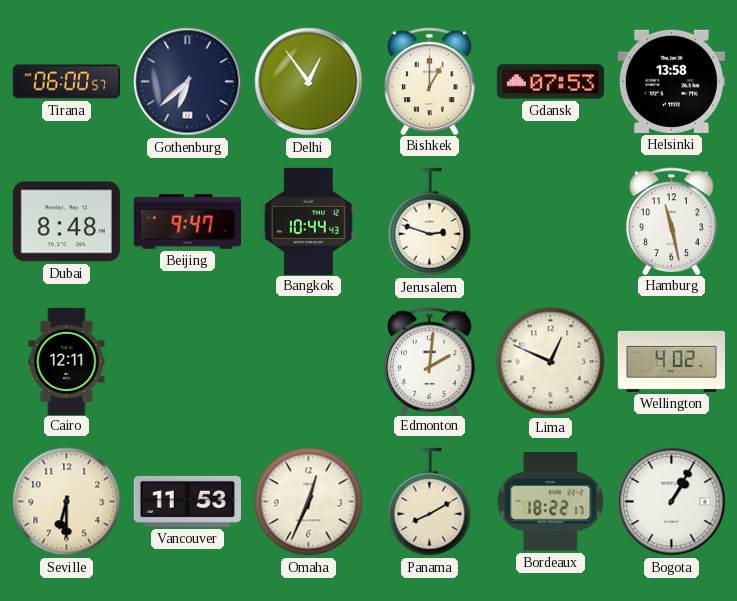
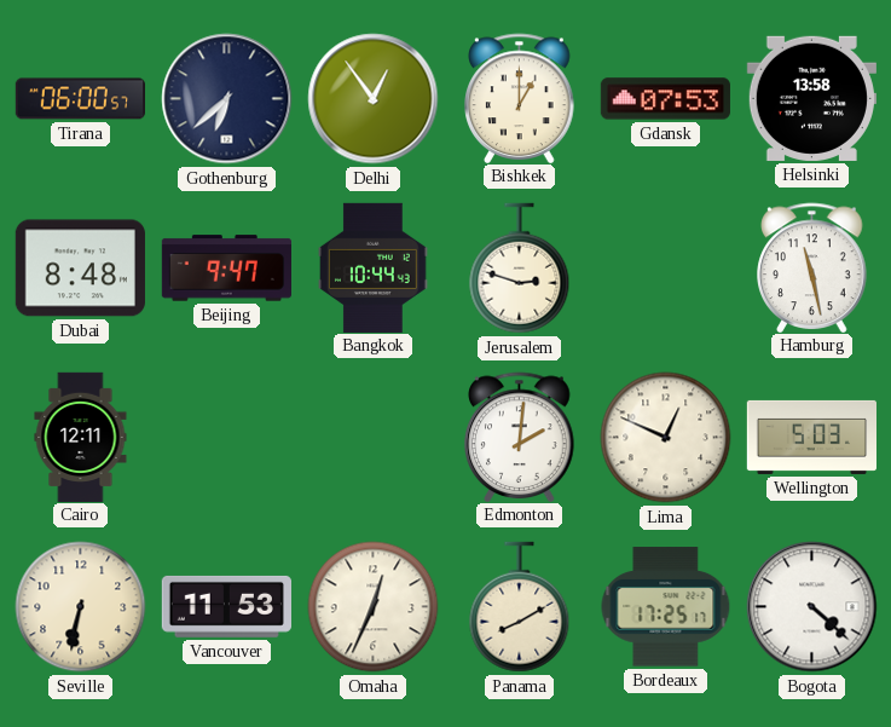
Wellington: 4:02 -> 5:03
Seville: 6:30 -> 6:32
Bordeaux: 18:22 -> 17:25
Bogota: 1:05 -> 4:22
